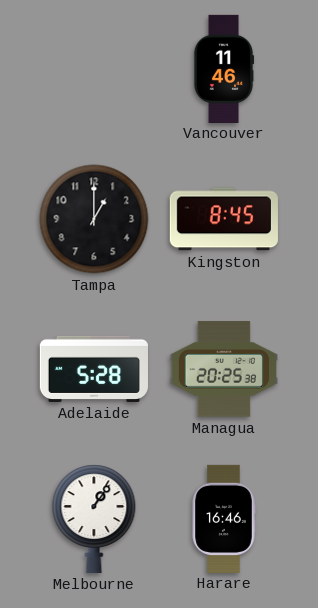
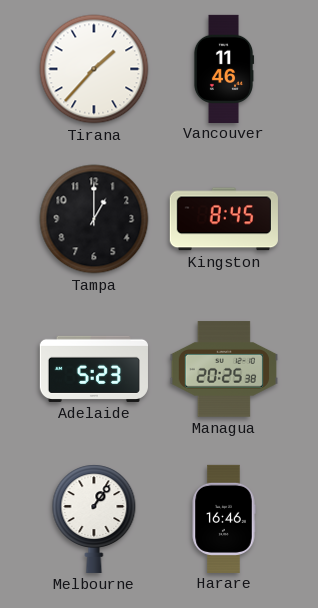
Tirana: none -> 1:37
Adelaide: 5:28 -> 5:23
